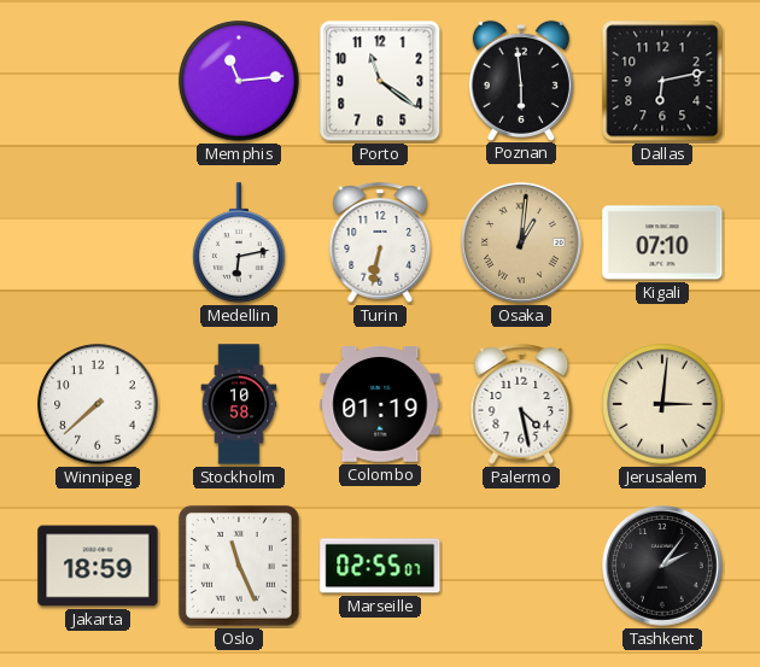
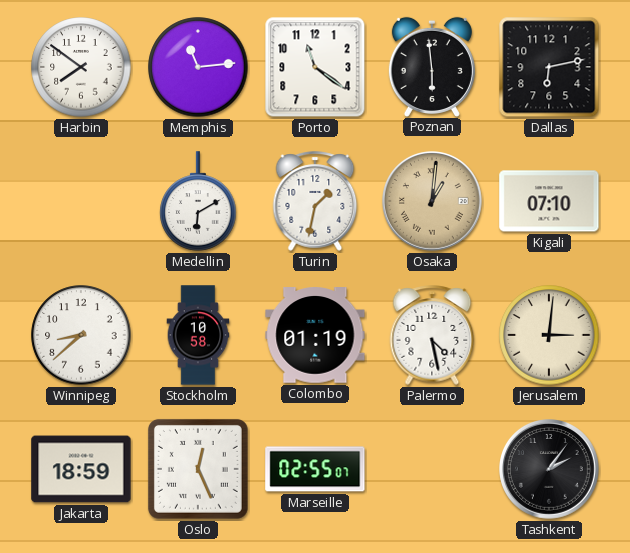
Harbin: none -> 7:51
Medellin: 6:13 -> 6:10
Turin: 6:32 -> 1:32
Winnipeg: 7:38 -> 8:38
Oslo: 11:26 -> 12:26
